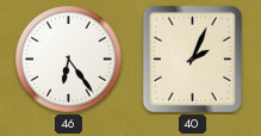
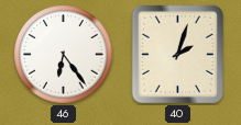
40: 2:04 -> 2:03
